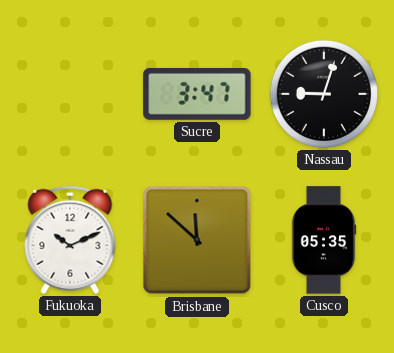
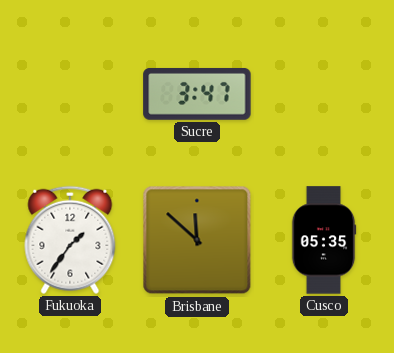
Nassau: 9:03 -> none
Fukuoka: 10:11 -> 1:36
